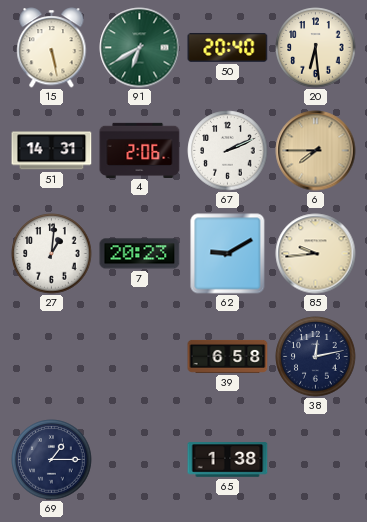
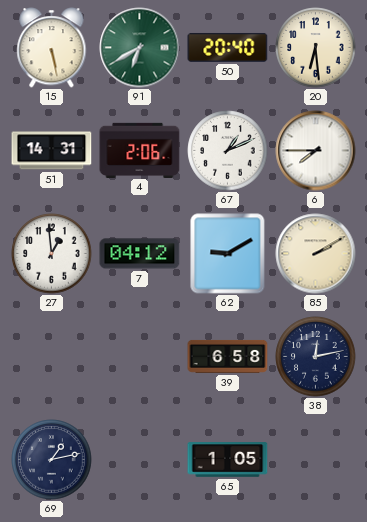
67: 2:11 -> 1:11
6 dial: champagne -> white
27: 1:01 -> 12:59
7: 20:23 -> 04:12
85: 9:44 -> 2:10
69: 1:15 -> 1:13
65: 1:38 -> 1:05
